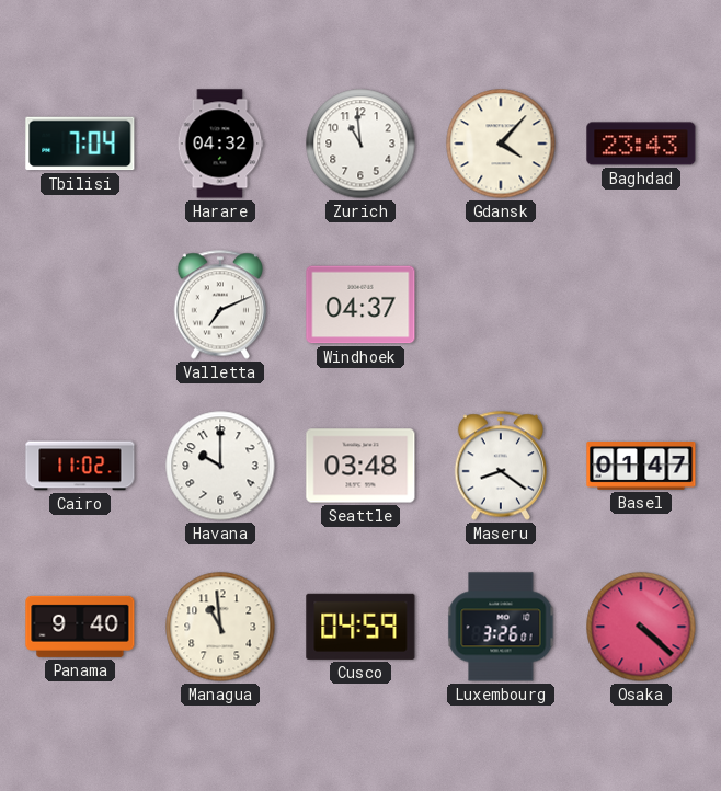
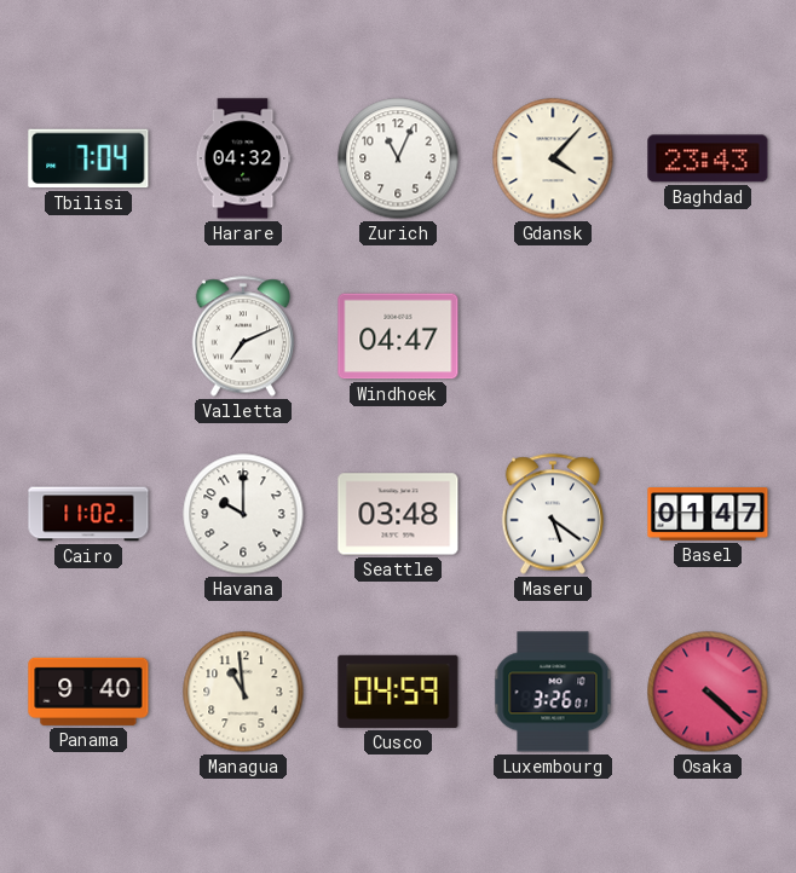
Zurich: 10:59 -> 11:04
Windhoek: 04:37 -> 04:47
Maseru: 8:21 -> 5:21
